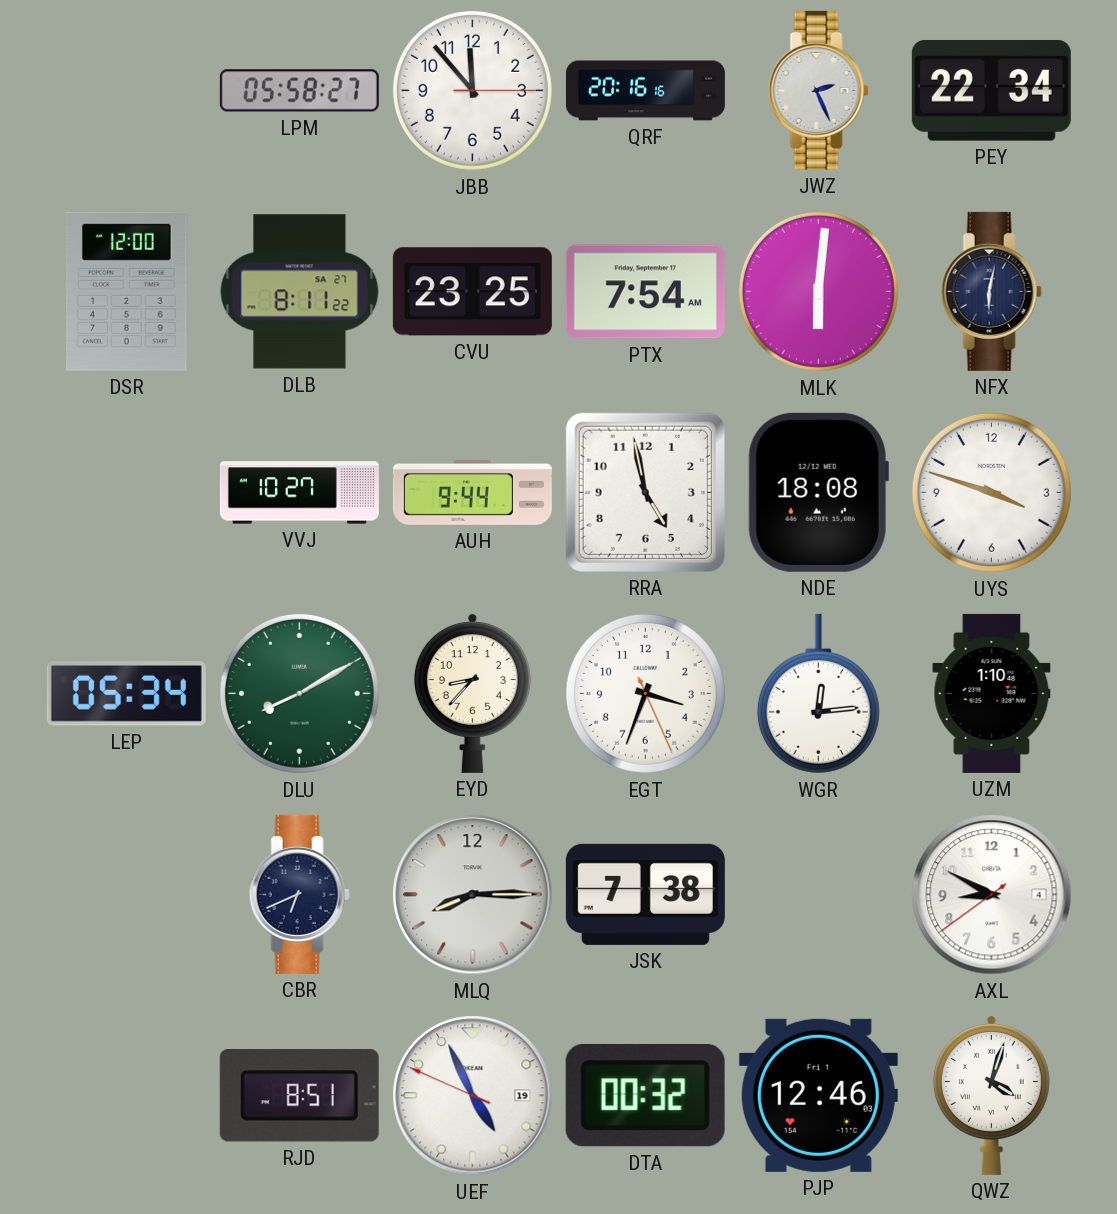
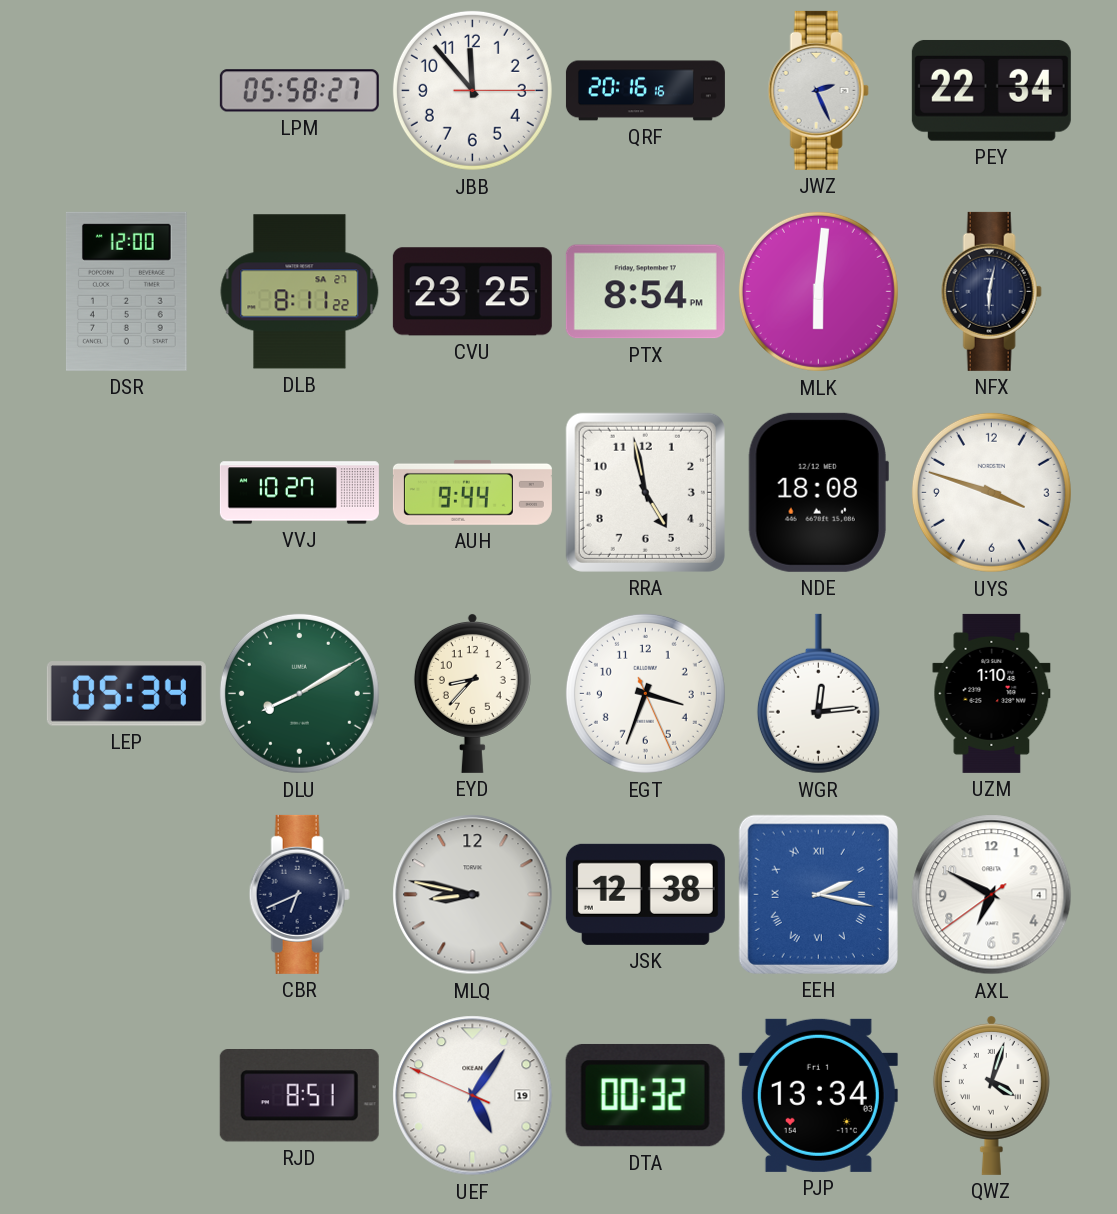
PTX: 7:54 -> 8:54
MLQ: 8:15 -> 8:47
JSK: 7:38 -> 12:38
EEH: none -> 2:17
AXL: 8:49 -> 6:49
UEF: 4:55 -> 5:05
PJP: 12:46 -> 13:34
